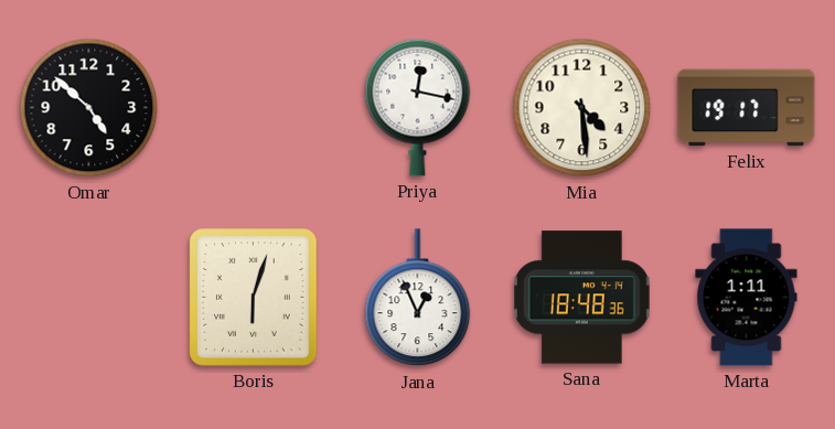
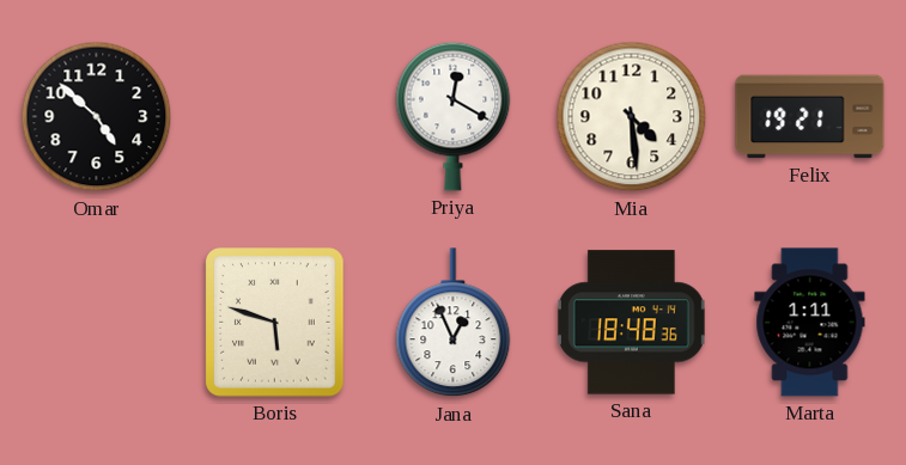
Priya: 12:17 -> 12:20
Felix: 19:17 -> 19:21
Boris: 6:03 -> 5:48
